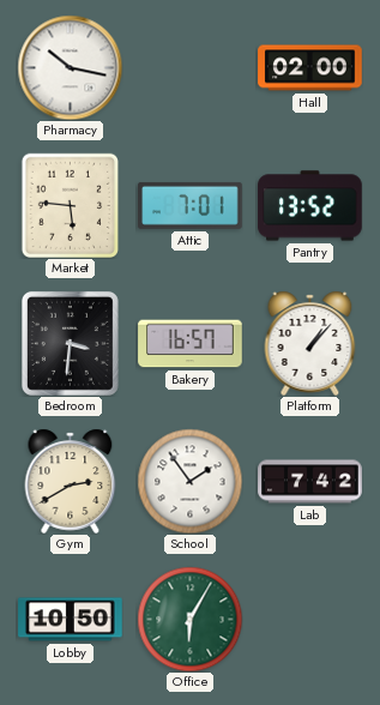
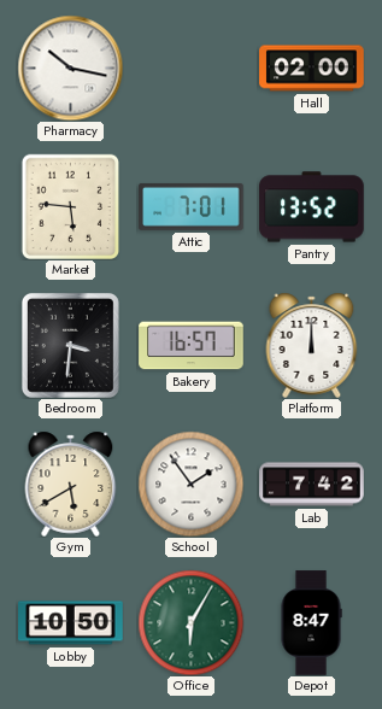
Platform: 1:07 -> 12:00
Gym: 2:40 -> 5:40
Depot: none -> 8:47
